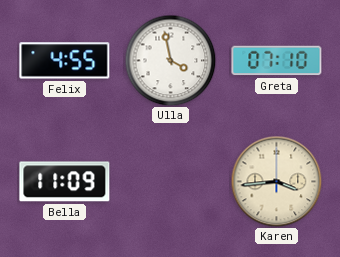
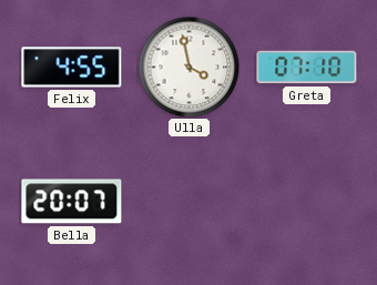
Bella: 11:09 -> 20:07
Karen: 3:44 -> none
